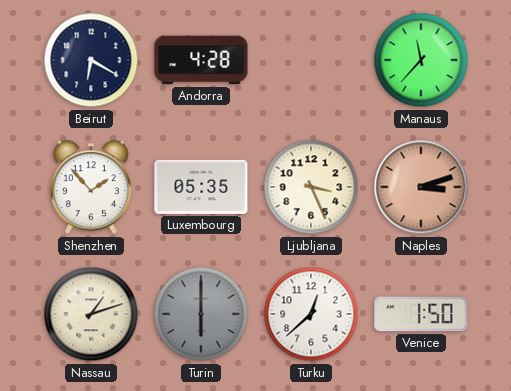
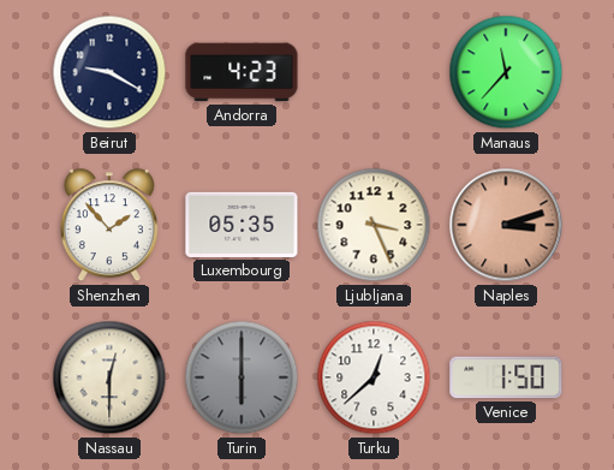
Beirut: 6:20 -> 9:20
Andorra: 4:28 -> 4:23
Nassau: 1:12 -> 12:30
